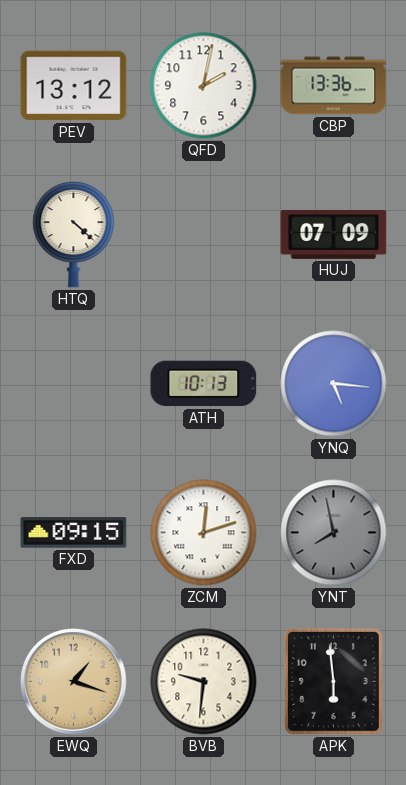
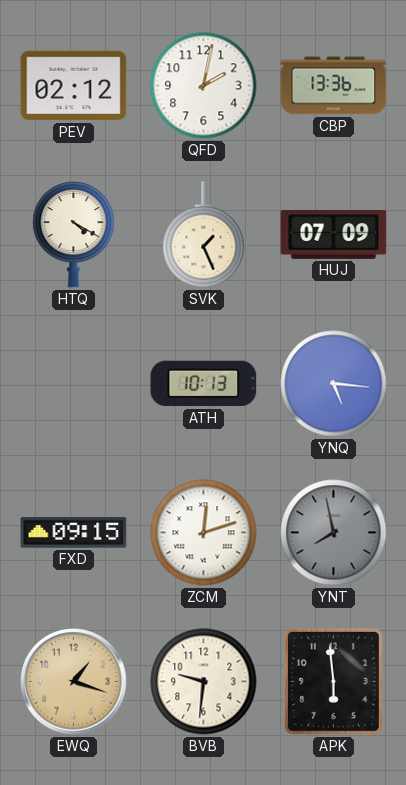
PEV: 13:12 -> 02:12
HTQ: 4:22 -> 4:20
SVK: none -> 1:26
